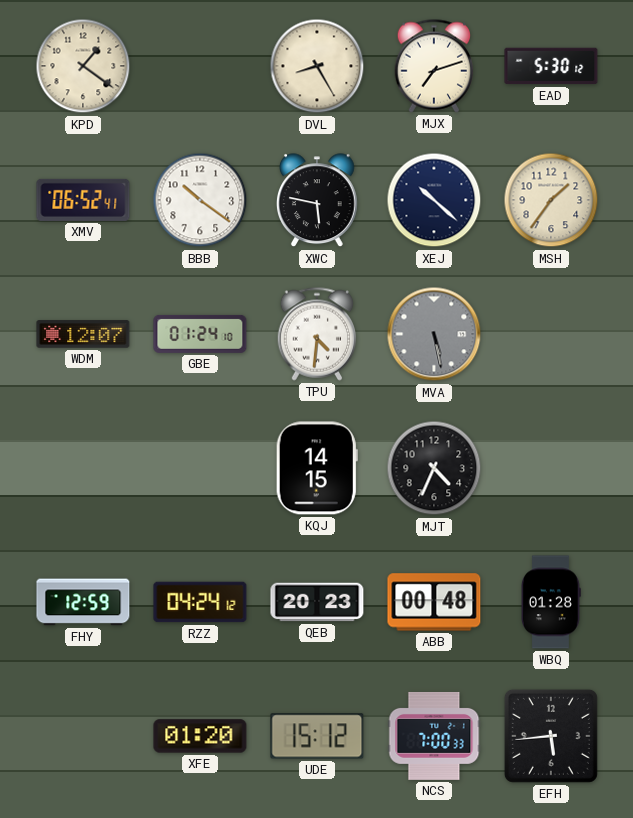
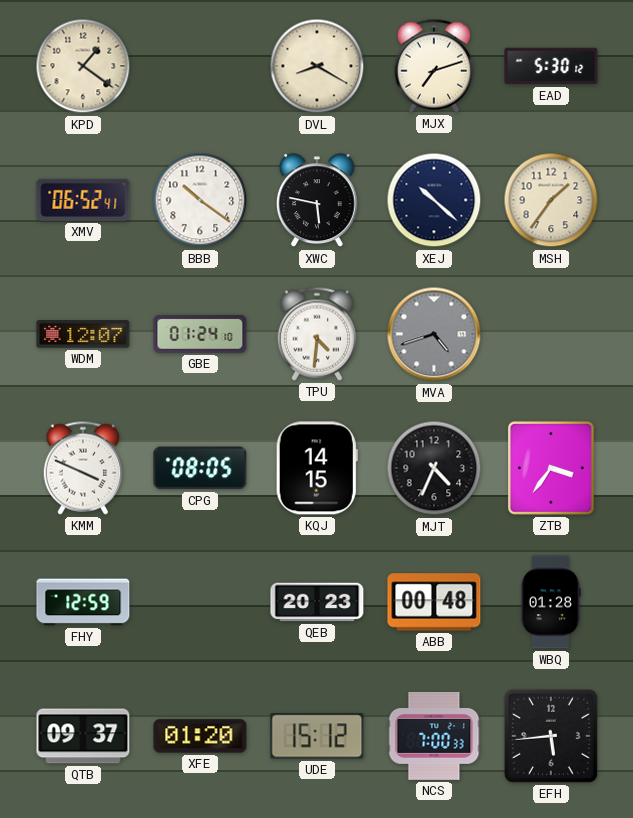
DVL: 8:25 -> 8:20
MVA: 5:28 -> 4:42
KMM: none -> 3:49
CPG: none -> 08:05
ZTB: none -> 3:36
RZZ: 04:24 -> none
QTB: none -> 09:37
